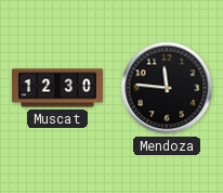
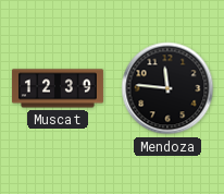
Muscat: 12:30 -> 12:39
